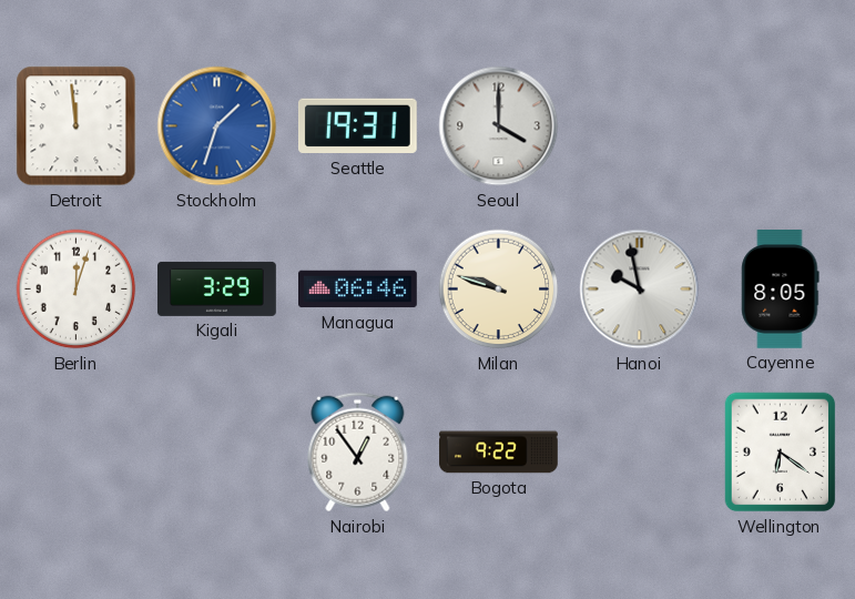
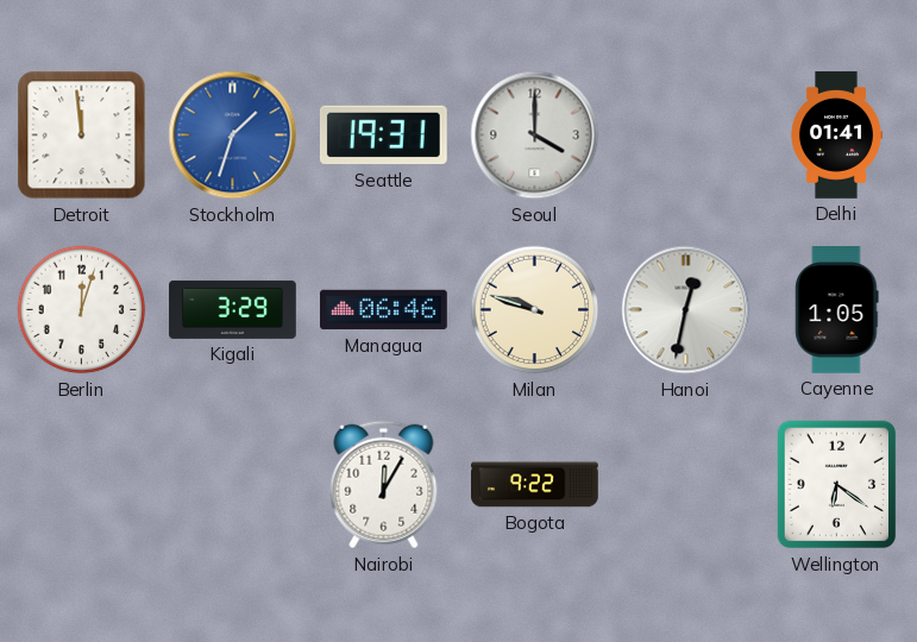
Delhi: none -> 01:41
Hanoi: 9:58 -> 12:32
Cayenne: 8:05 -> 1:05
Nairobi: 12:54 -> 12:05
